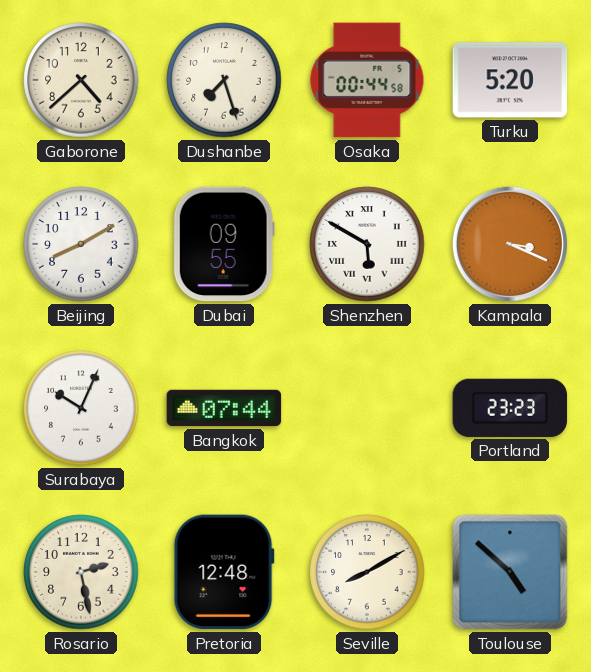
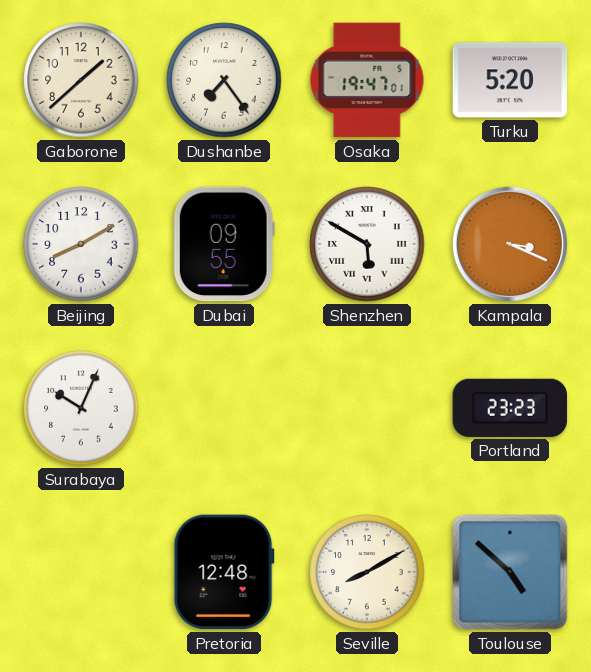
Gaborone: 4:38 -> 1:38
Dushanbe: 7:27 -> 7:24
Osaka: 00:44 -> 19:47
Bangkok: 07:44 -> none
Rosario: 2:28 -> none
